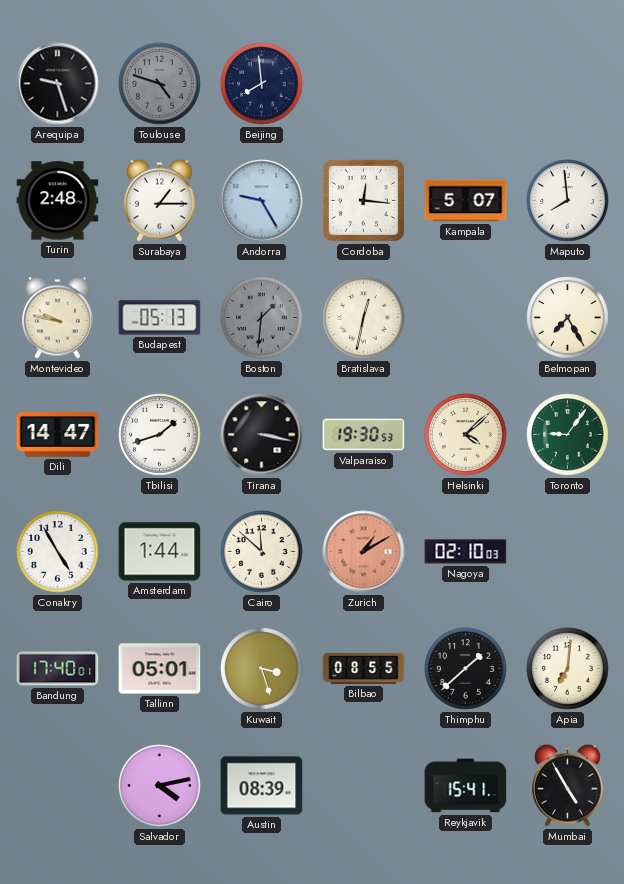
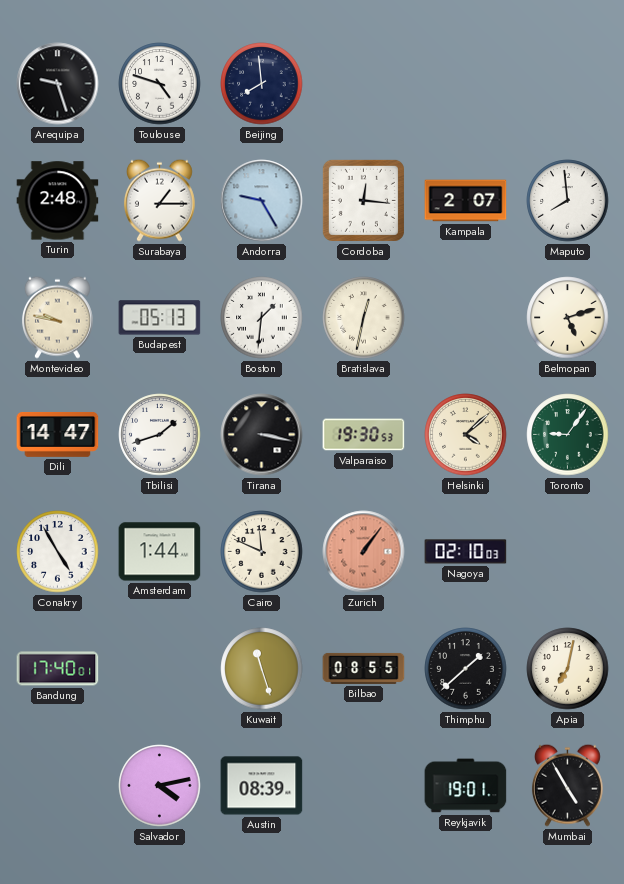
Toulouse dial: grey -> white
Kampala: 5:07 -> 2:07
Boston dial: grey -> white
Belmopan: 7:25 -> 5:12
Cairo: 11:52 -> 11:49
Zurich: 1:10 -> 1:06
Tallinn: 05:01 -> none
Kuwait: 3:27 -> 11:27
Apia: 7:01 -> 7:02
Reykjavik: 15:41 -> 19:01
